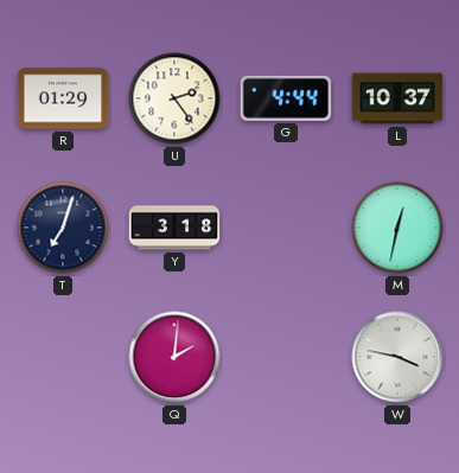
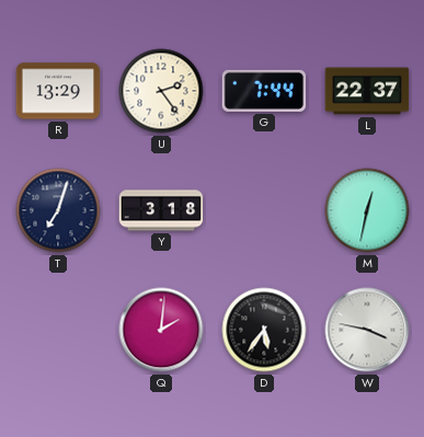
R: 01:29 -> 13:29
G: 4:44 -> 7:44
L: 10:37 -> 22:37
D: none -> 5:36
